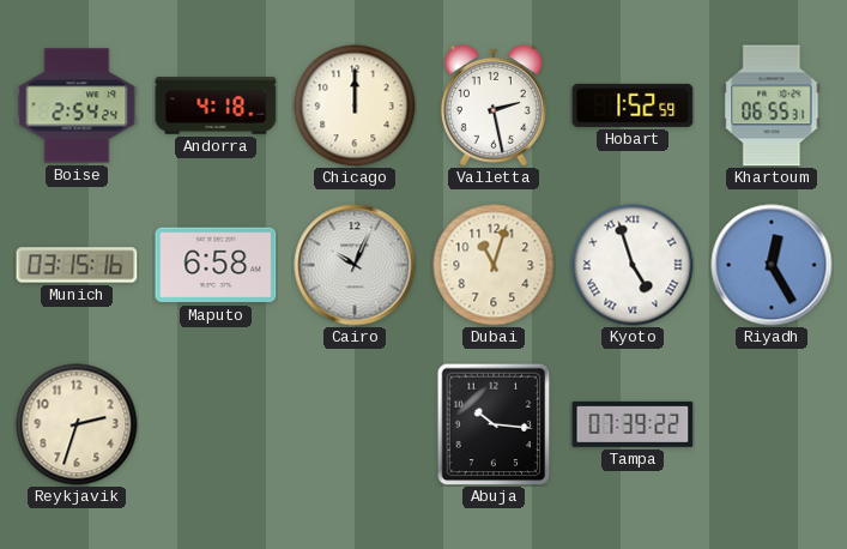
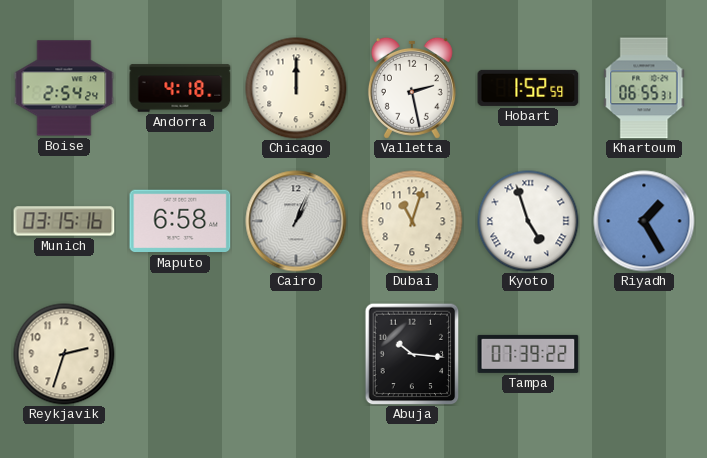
Cairo: 10:04 -> 1:04
Riyadh: 12:25 -> 1:25
